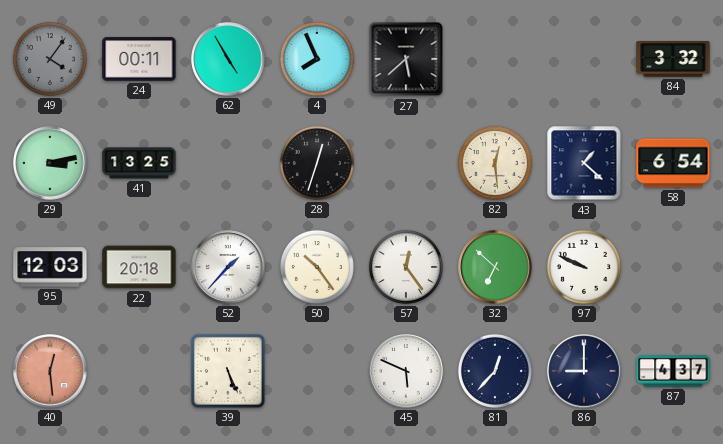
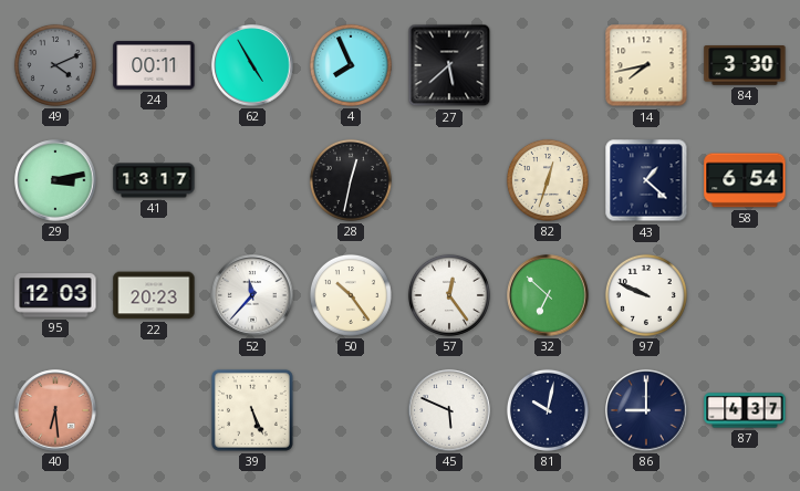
49: 4:06 -> 4:11
14: none -> 7:43
84: 3:32 -> 3:30
41: 13:25 -> 13:17
28: 12:33 -> 12:32
82: 12:29 -> 12:33
22: 20:18 -> 20:23
52: 1:37 -> 11:37
40: 12:29 -> 6:29
81: 12:37 -> 10:02
